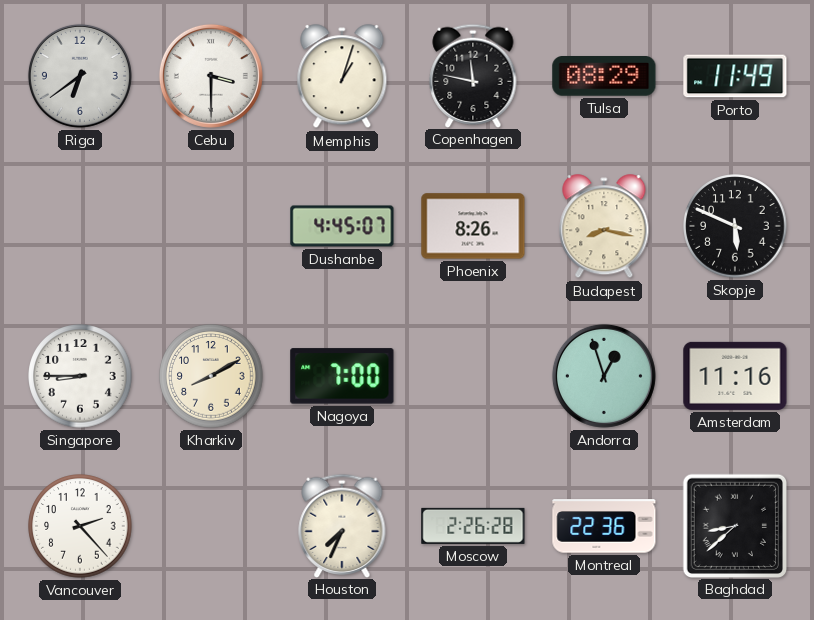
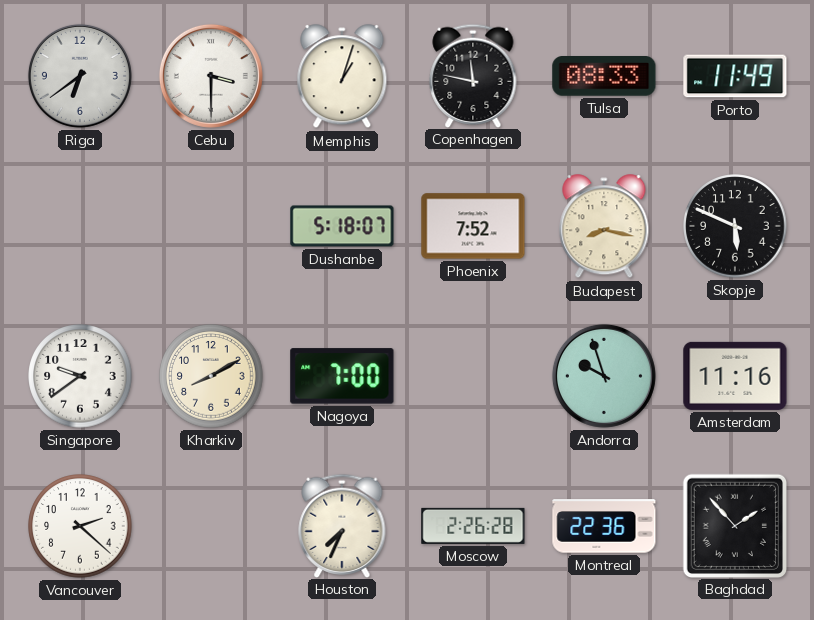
Tulsa: 08:29 -> 08:33
Dushanbe: 4:45 -> 5:18
Phoenix: 8:26 -> 7:52
Singapore: 8:45 -> 9:39
Andorra: 12:57 -> 9:57
Vancouver: 2:23 -> 2:22
Baghdad: 8:38 -> 1:53
